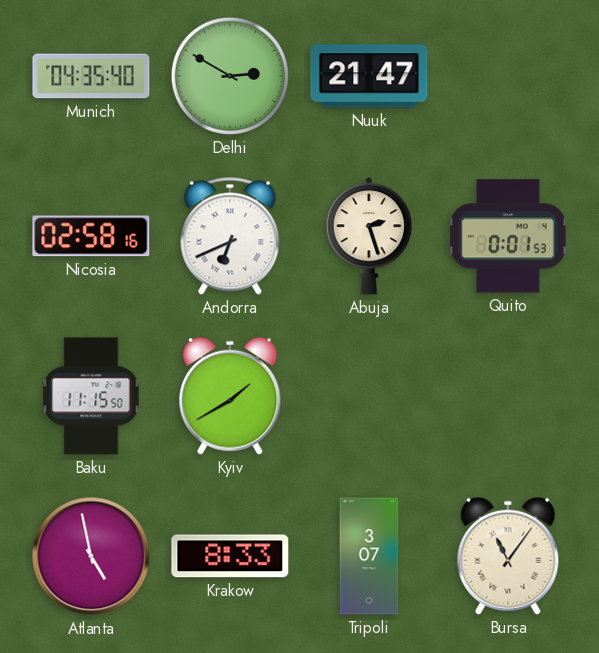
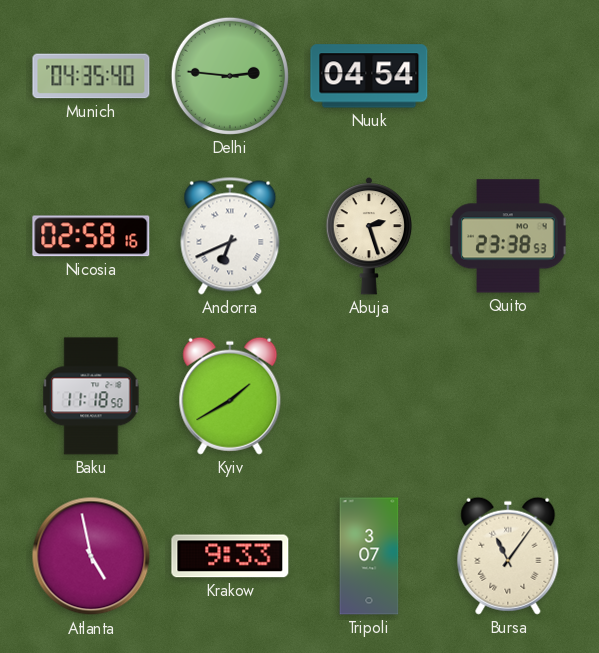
Delhi: 2:50 -> 2:46
Nuuk: 21:47 -> 04:54
Quito: 0:01 -> 23:38
Baku: 11:15 -> 11:18
Krakow: 8:33 -> 9:33
